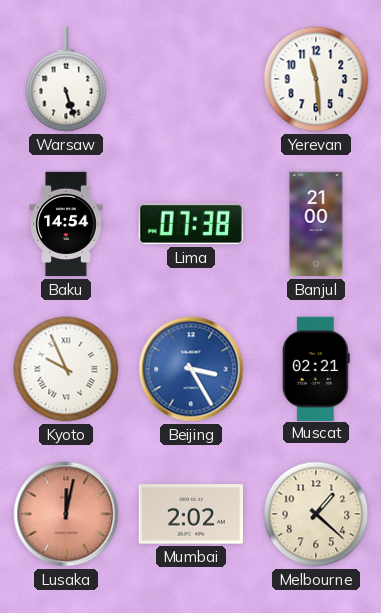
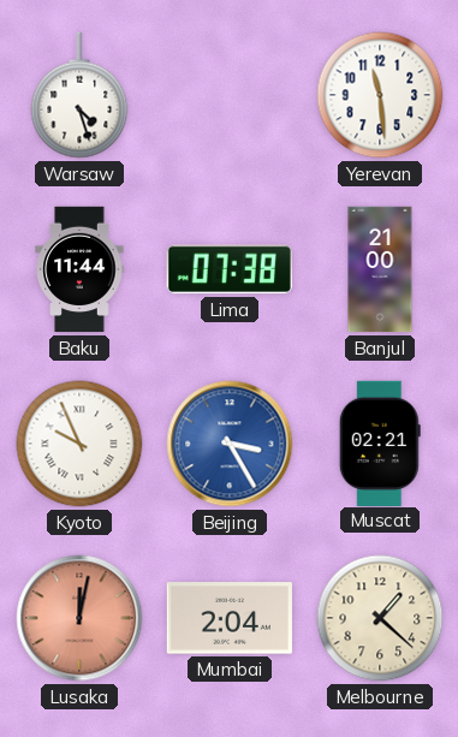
Warsaw: 5:27 -> 4:27
Baku: 14:54 -> 11:44
Mumbai: 2:02 -> 2:04
